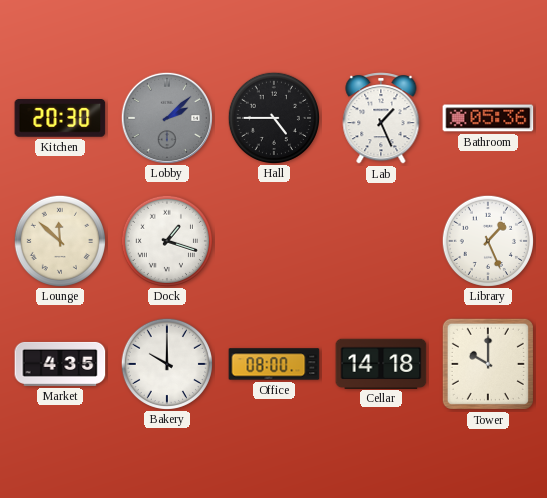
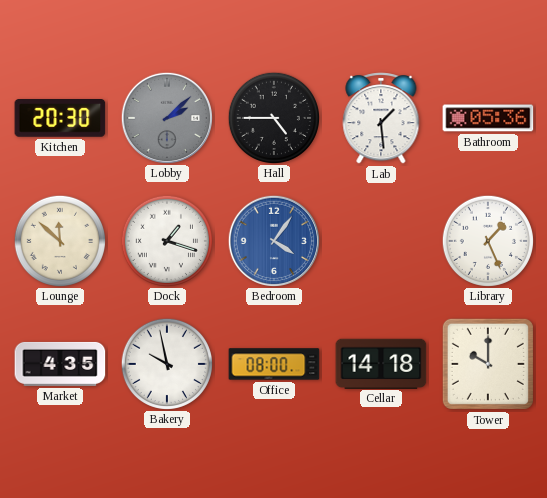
Lab: 1:26 -> 1:29
Bedroom: none -> 4:06
Bakery: 10:00 -> 9:58
